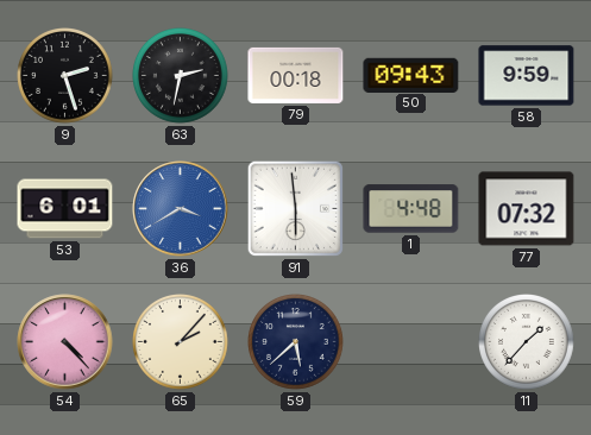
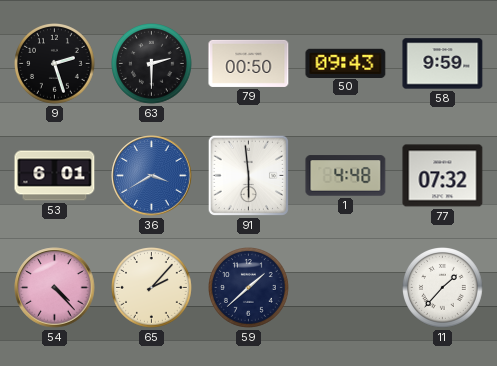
63: 2:32 -> 2:30
79: 00:18 -> 00:50
59: 5:38 -> 1:38
